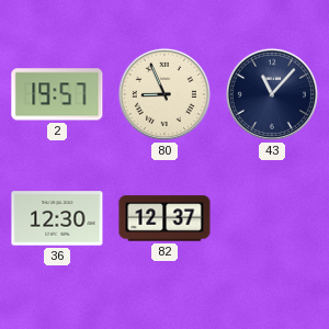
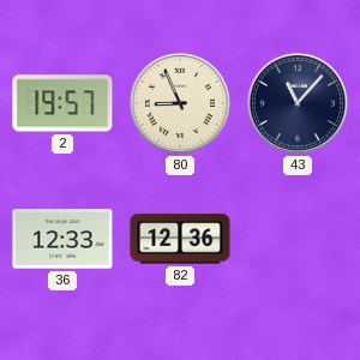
36: 12:30 -> 12:33
82: 12:37 -> 12:36
